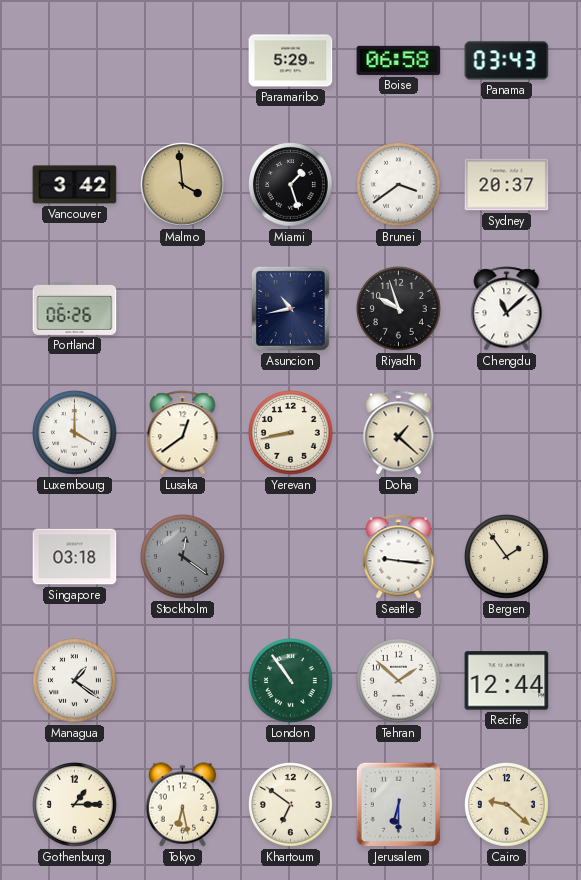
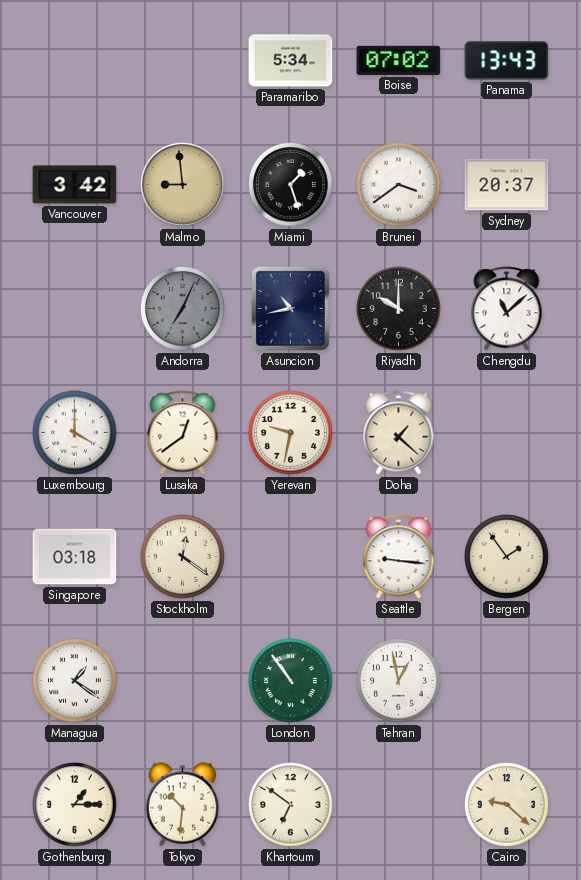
Paramaribo: 5:29 -> 5:34
Boise: 06:58 -> 07:02
Panama: 03:43 -> 13:43
Malmo: 3:59 -> 8:59
Portland: 06:26 -> none
Andorra: none -> 7:04
Riyadh: 9:57 -> 10:00
Yerevan: 8:43 -> 9:32
Stockholm dial: grey -> cream
Tehran: 1:52 -> 12:58
Recife: 12:44 -> none
Tokyo: 6:28 -> 10:31
Jerusalem: 6:30 -> none
